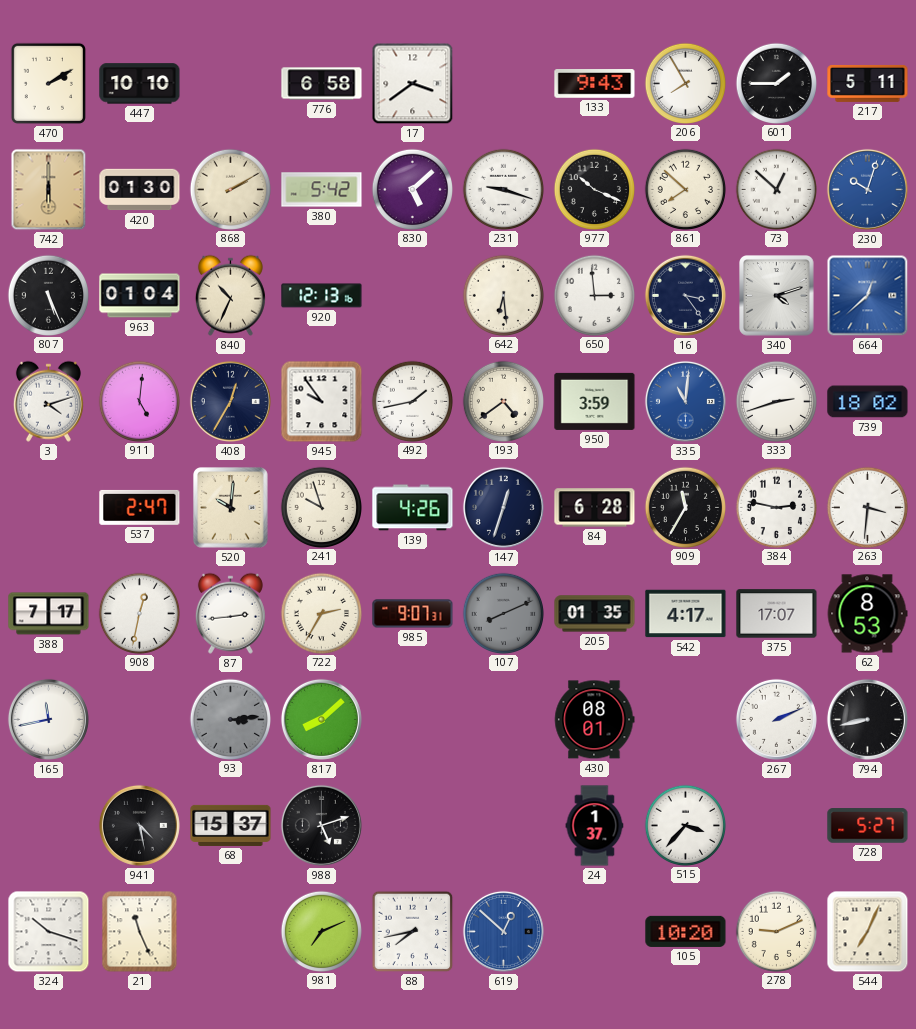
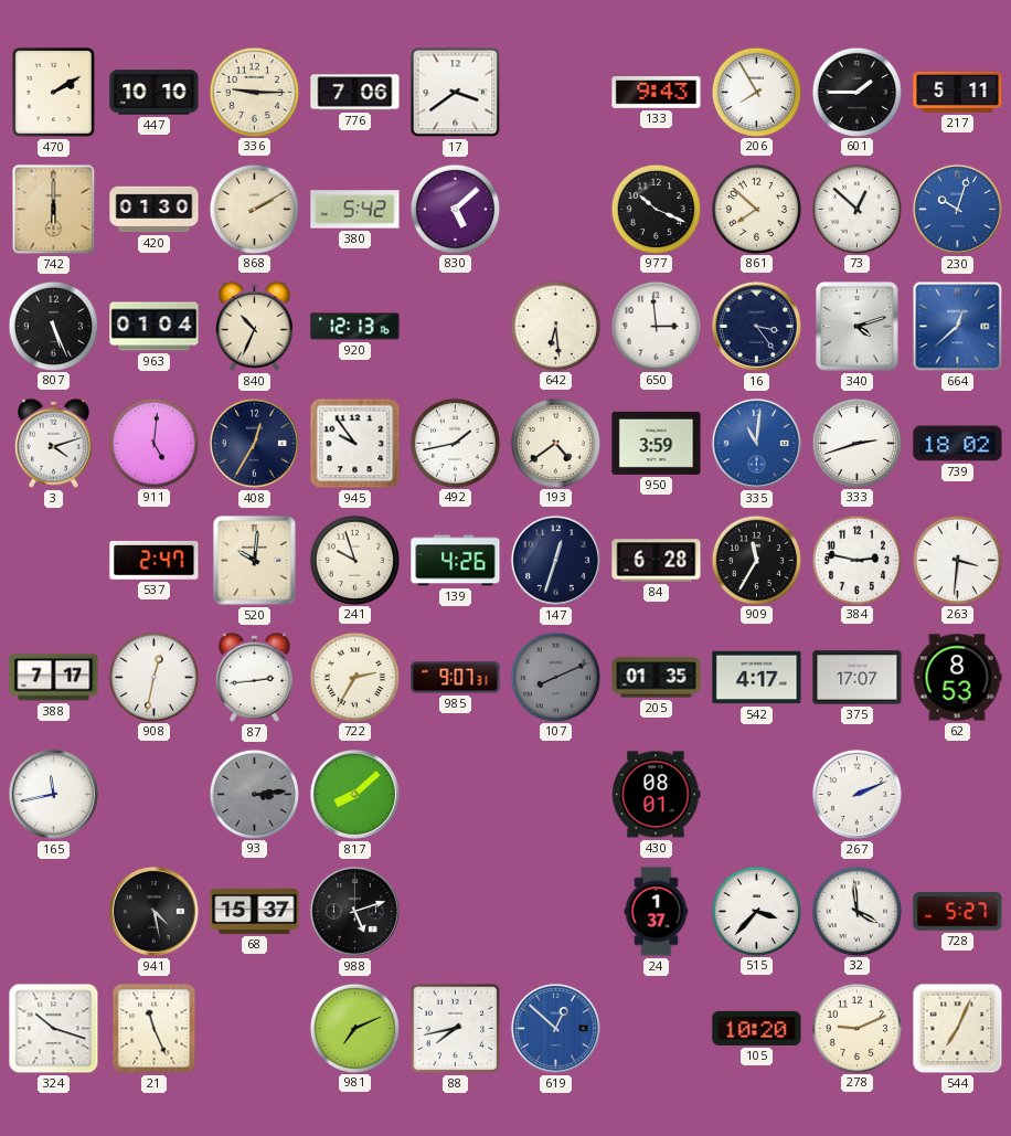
336: none -> 9:15
776: 6:58 -> 7:06
231: 9:18 -> none
794: 8:43 -> none
32: none -> 3:59
